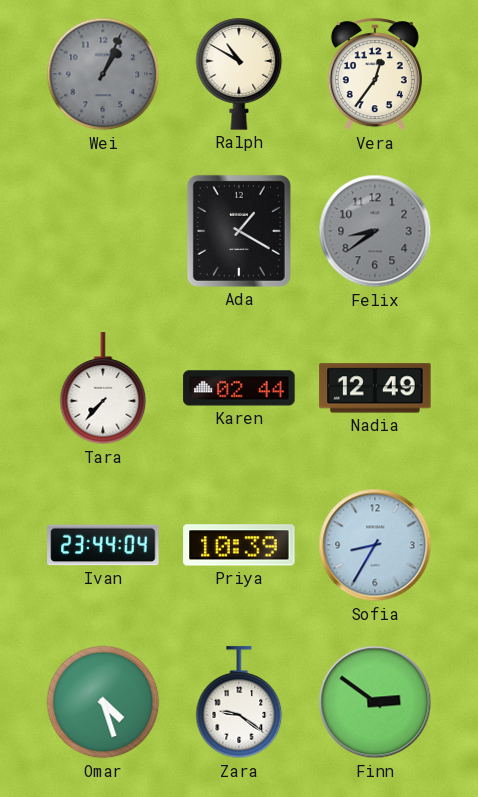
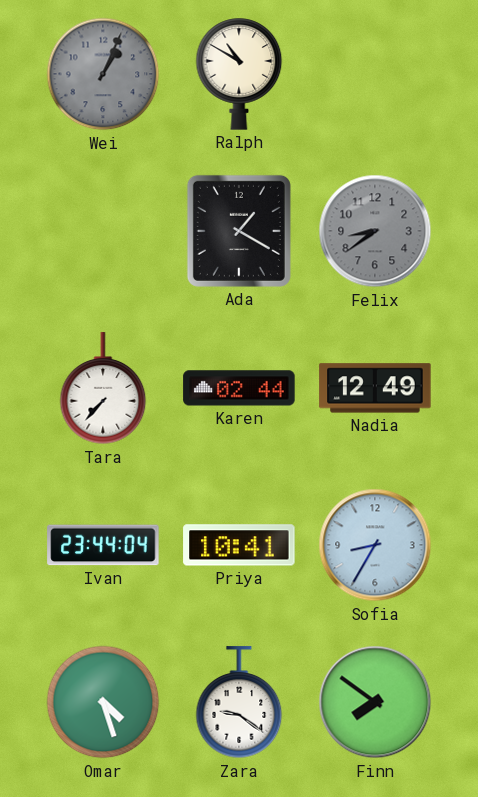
Vera: 12:36 -> none
Priya: 10:39 -> 10:41
Finn: 2:51 -> 7:51
